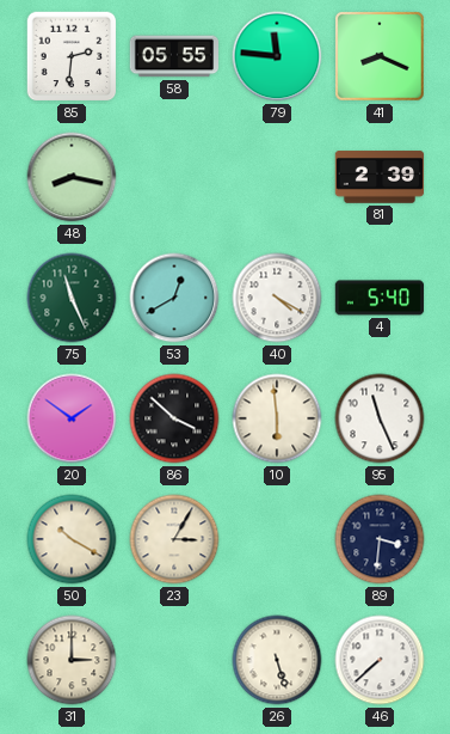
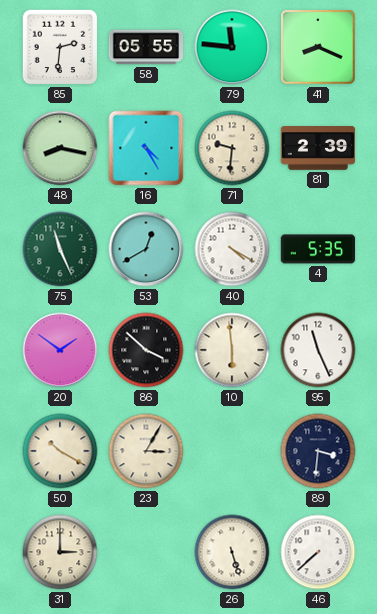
16: none -> 4:25
71: none -> 9:31
4: 5:40 -> 5:35
